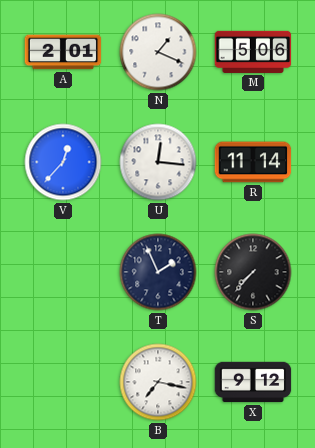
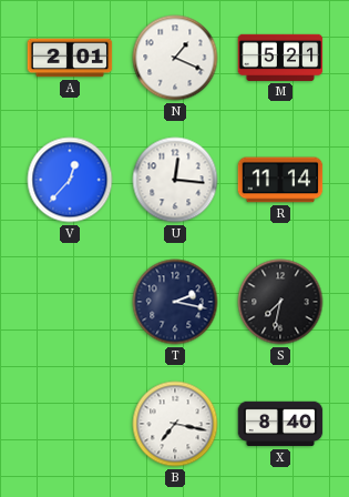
M: 5:06 -> 5:21
T: 1:56 -> 2:17
S: 7:37 -> 7:32
X: 9:12 -> 8:40
